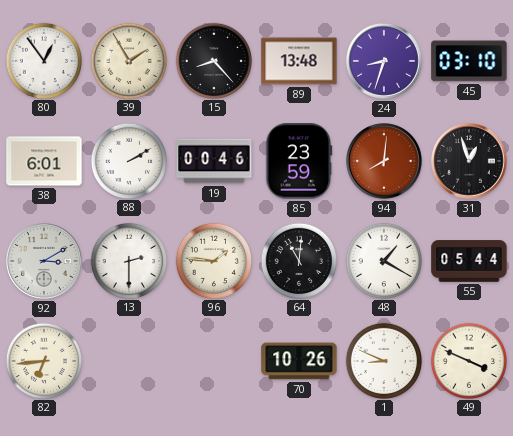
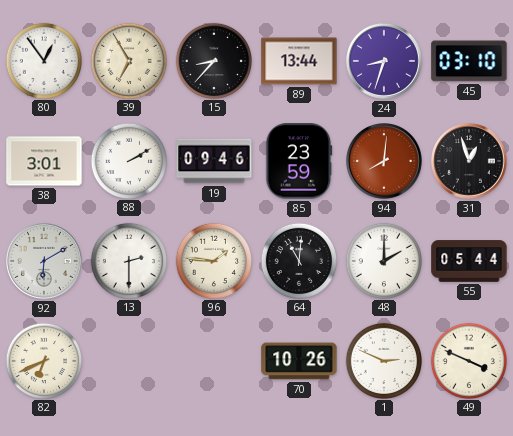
39: 1:55 -> 6:55
15: 8:23 -> 8:37
89: 13:48 -> 13:44
38: 6:01 -> 3:01
19: 00:46 -> 09:46
92: 3:10 -> 6:10
48: 1:20 -> 2:00
82: 6:44 -> 6:41
1: 8:49 -> 2:49
